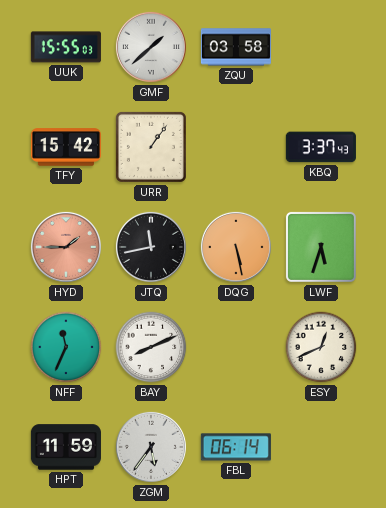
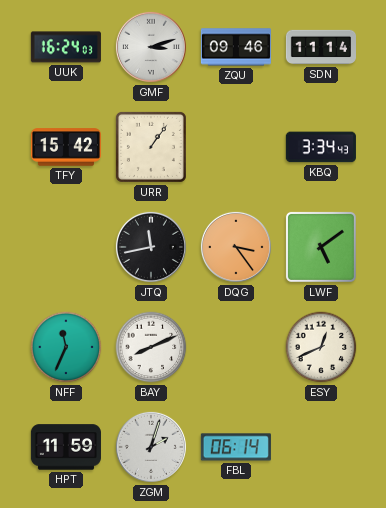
UUK: 15:55 -> 16:24
GMF: 1:38 -> 3:12
ZQU: 03:58 -> 09:46
SDN: none -> 11:14
KBQ: 3:37 -> 3:34
HYD: 1:45 -> none
DQG: 5:28 -> 3:24
LWF: 5:33 -> 5:09
ZGM: 5:36 -> 2:03
